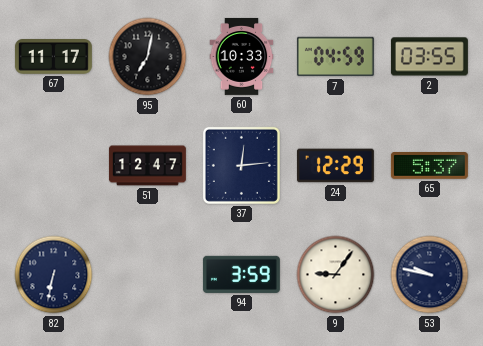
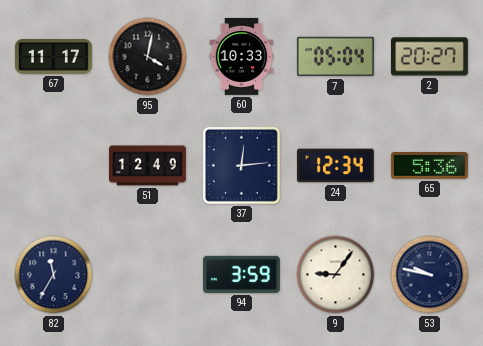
95: 7:02 -> 4:02
7: 04:59 -> 05:04
2: 03:55 -> 20:27
51: 12:47 -> 12:49
24: 12:29 -> 12:34
65: 5:37 -> 5:36
82: 6:32 -> 11:35
